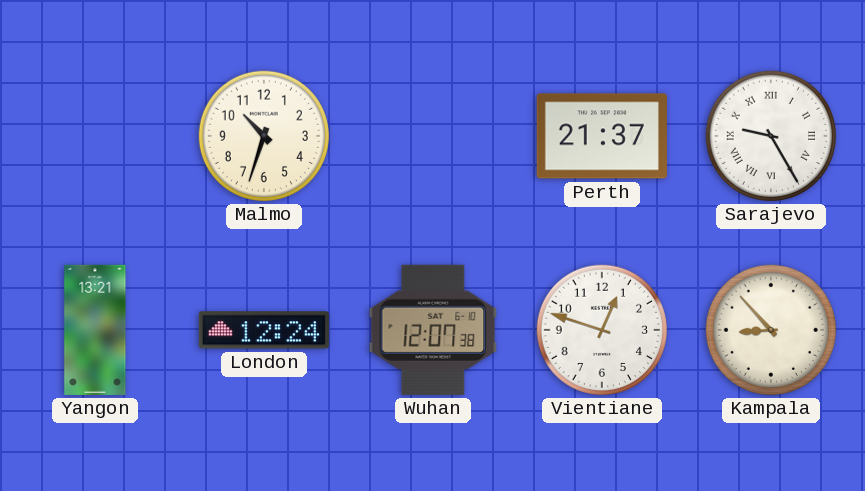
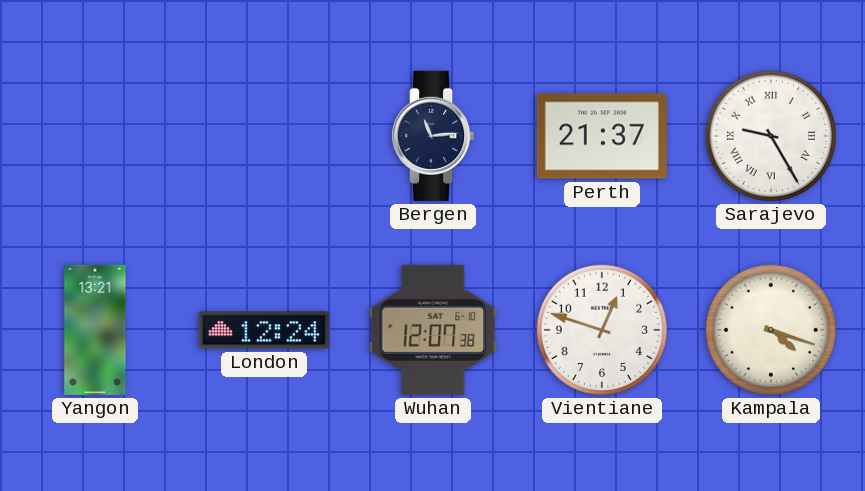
Malmo: 10:33 -> none
Bergen: none -> 11:14
Kampala: 8:53 -> 4:18
